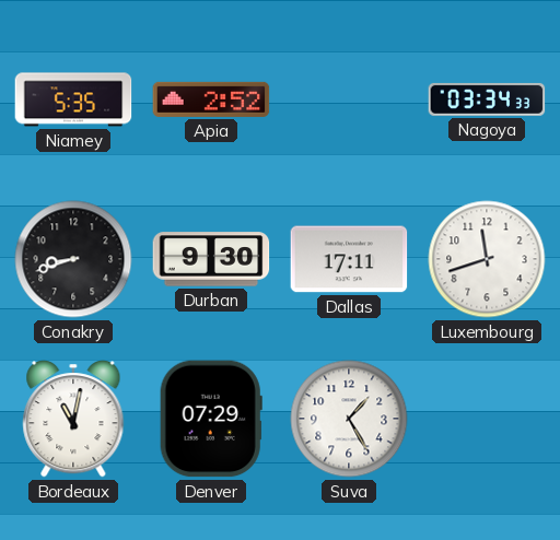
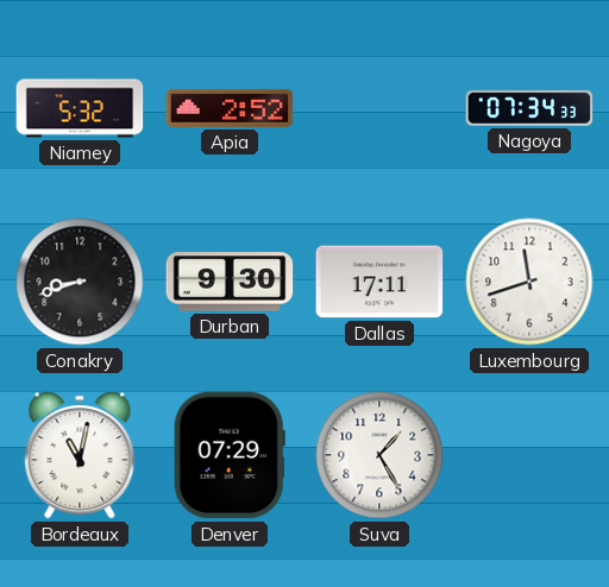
Niamey: 5:35 -> 5:32
Nagoya: 03:34 -> 07:34
